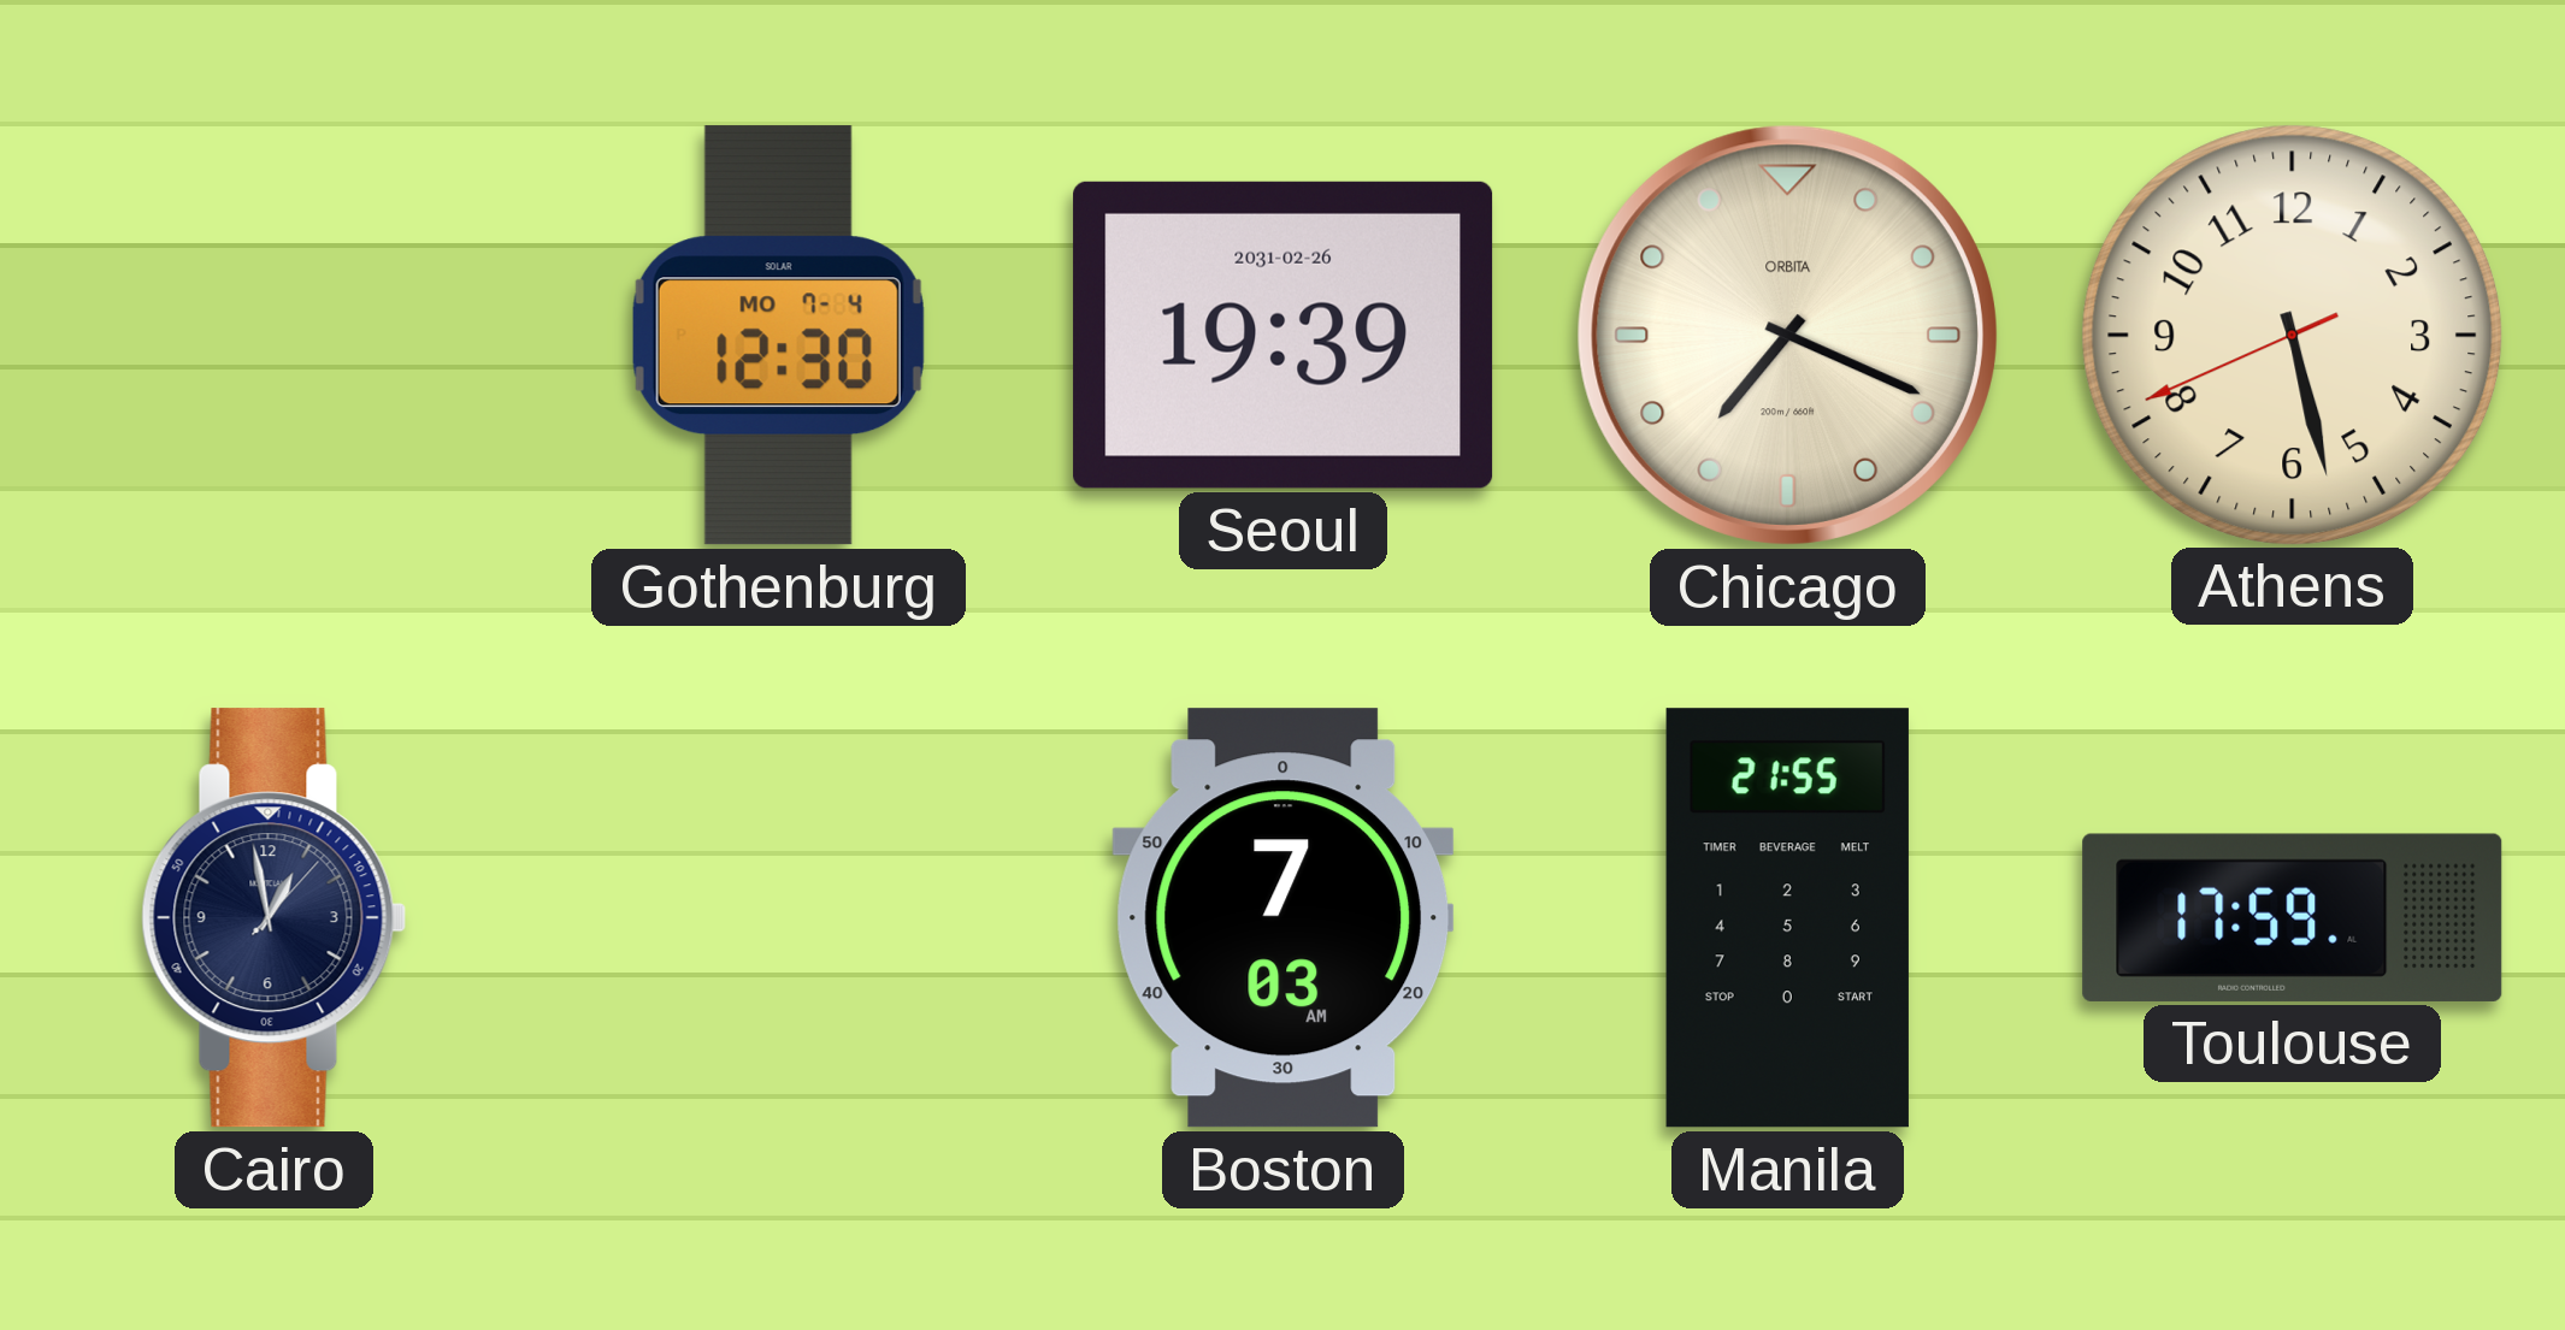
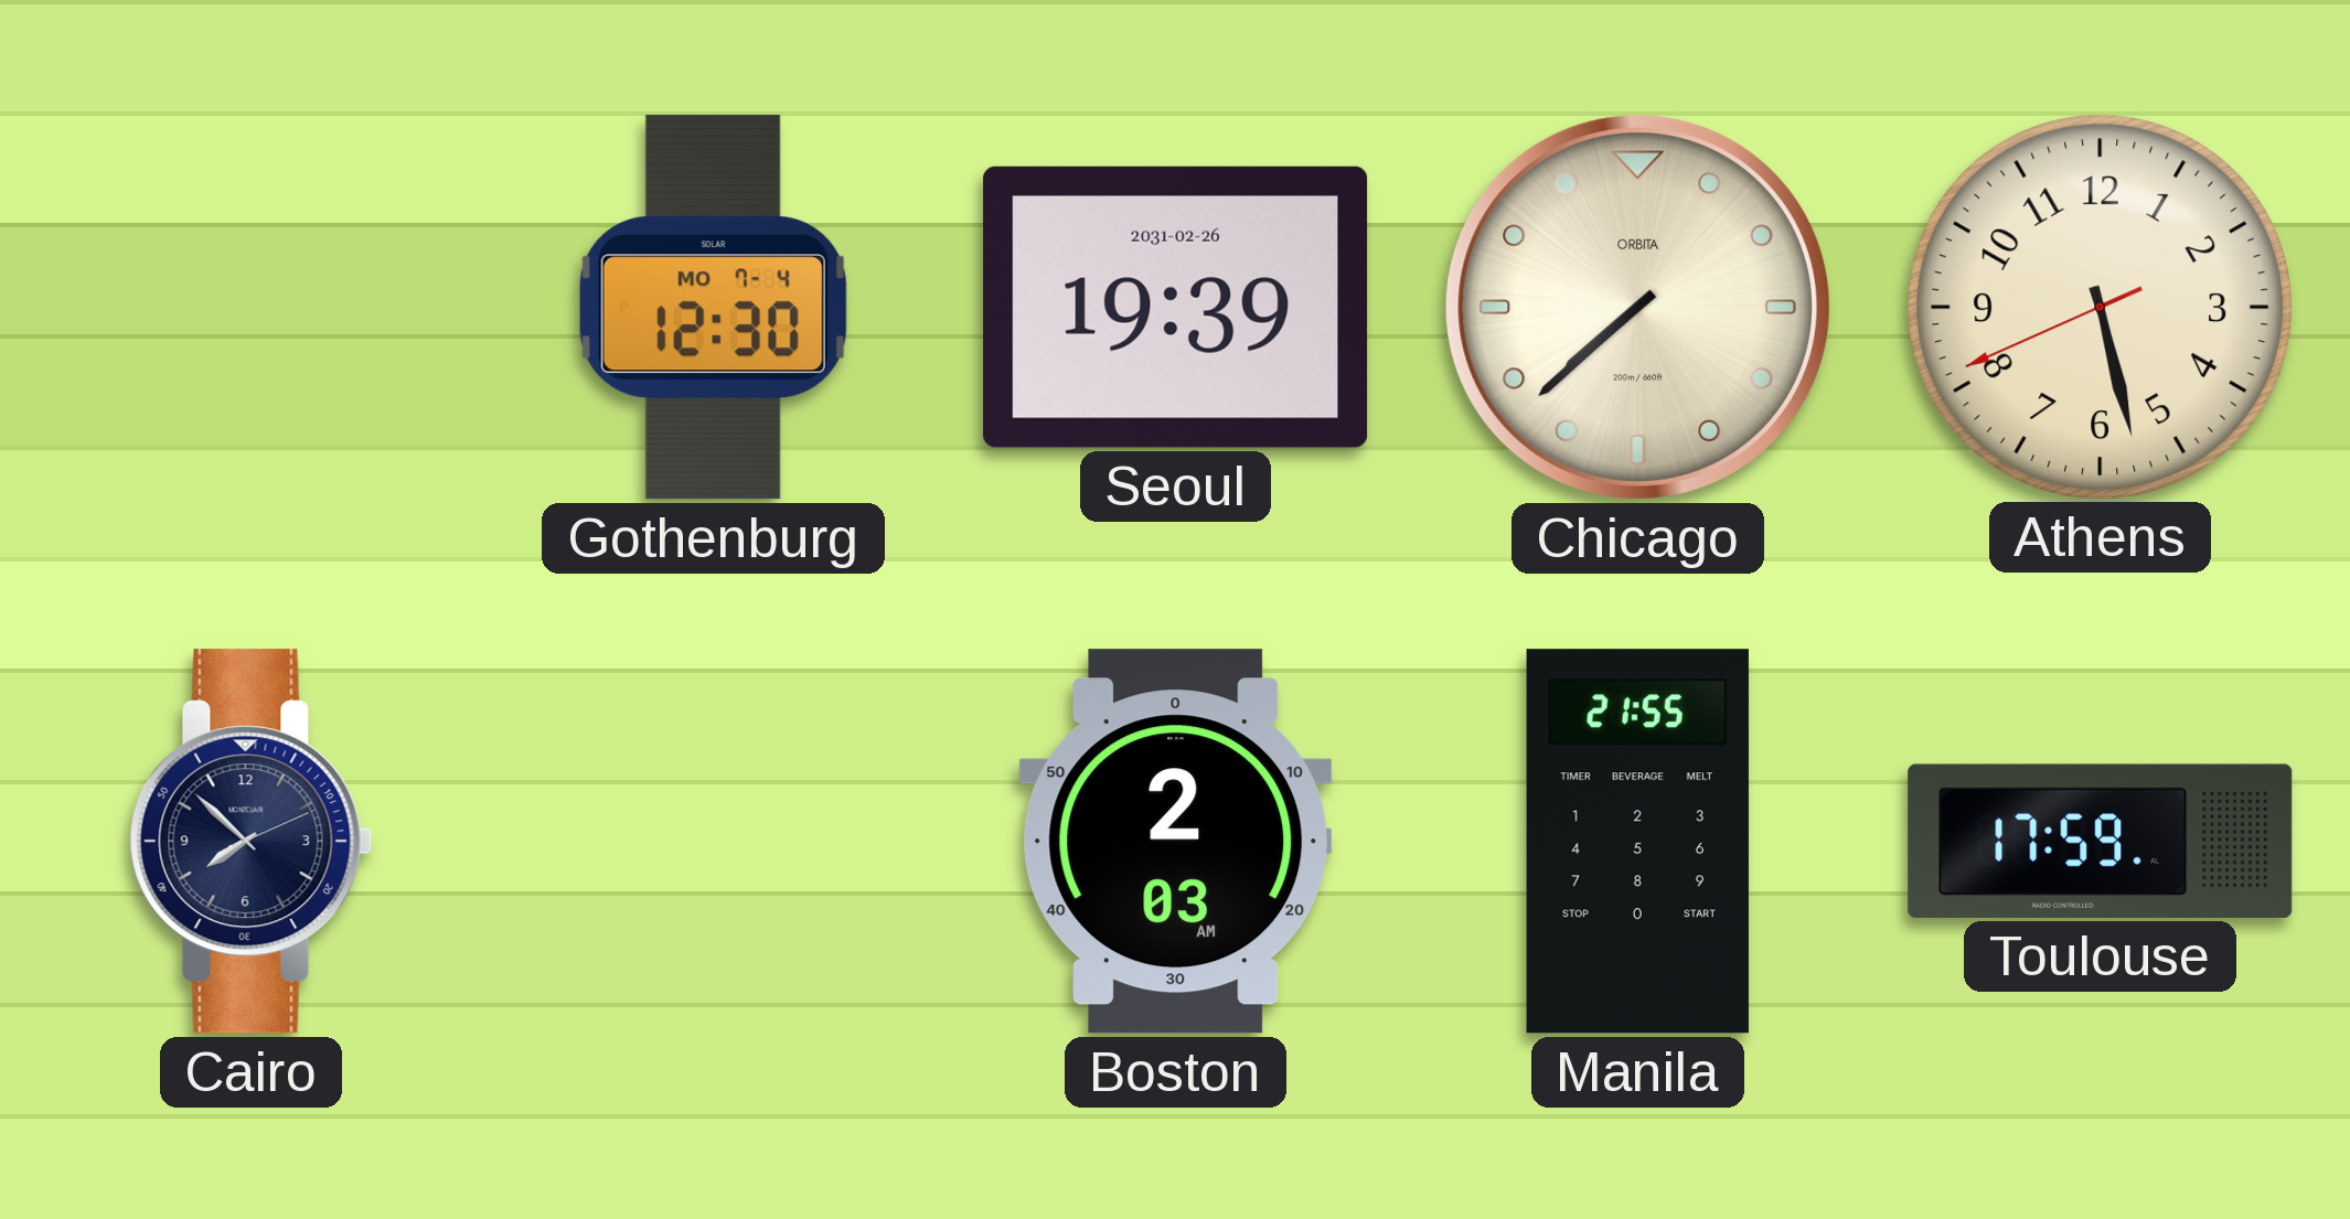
Chicago: 7:19 -> 7:38
Cairo: 12:58 -> 7:52
Boston: 7:03 -> 2:03
